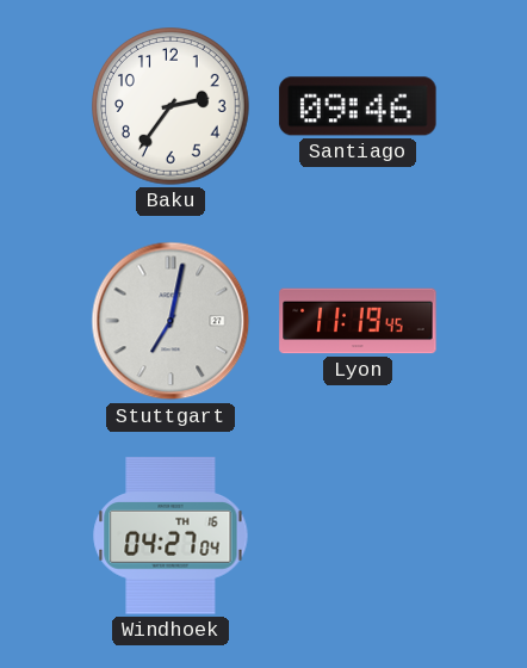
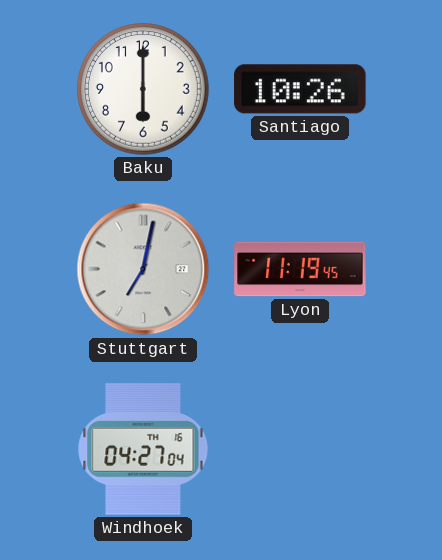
Baku: 2:36 -> 6:00
Santiago: 09:46 -> 10:26
